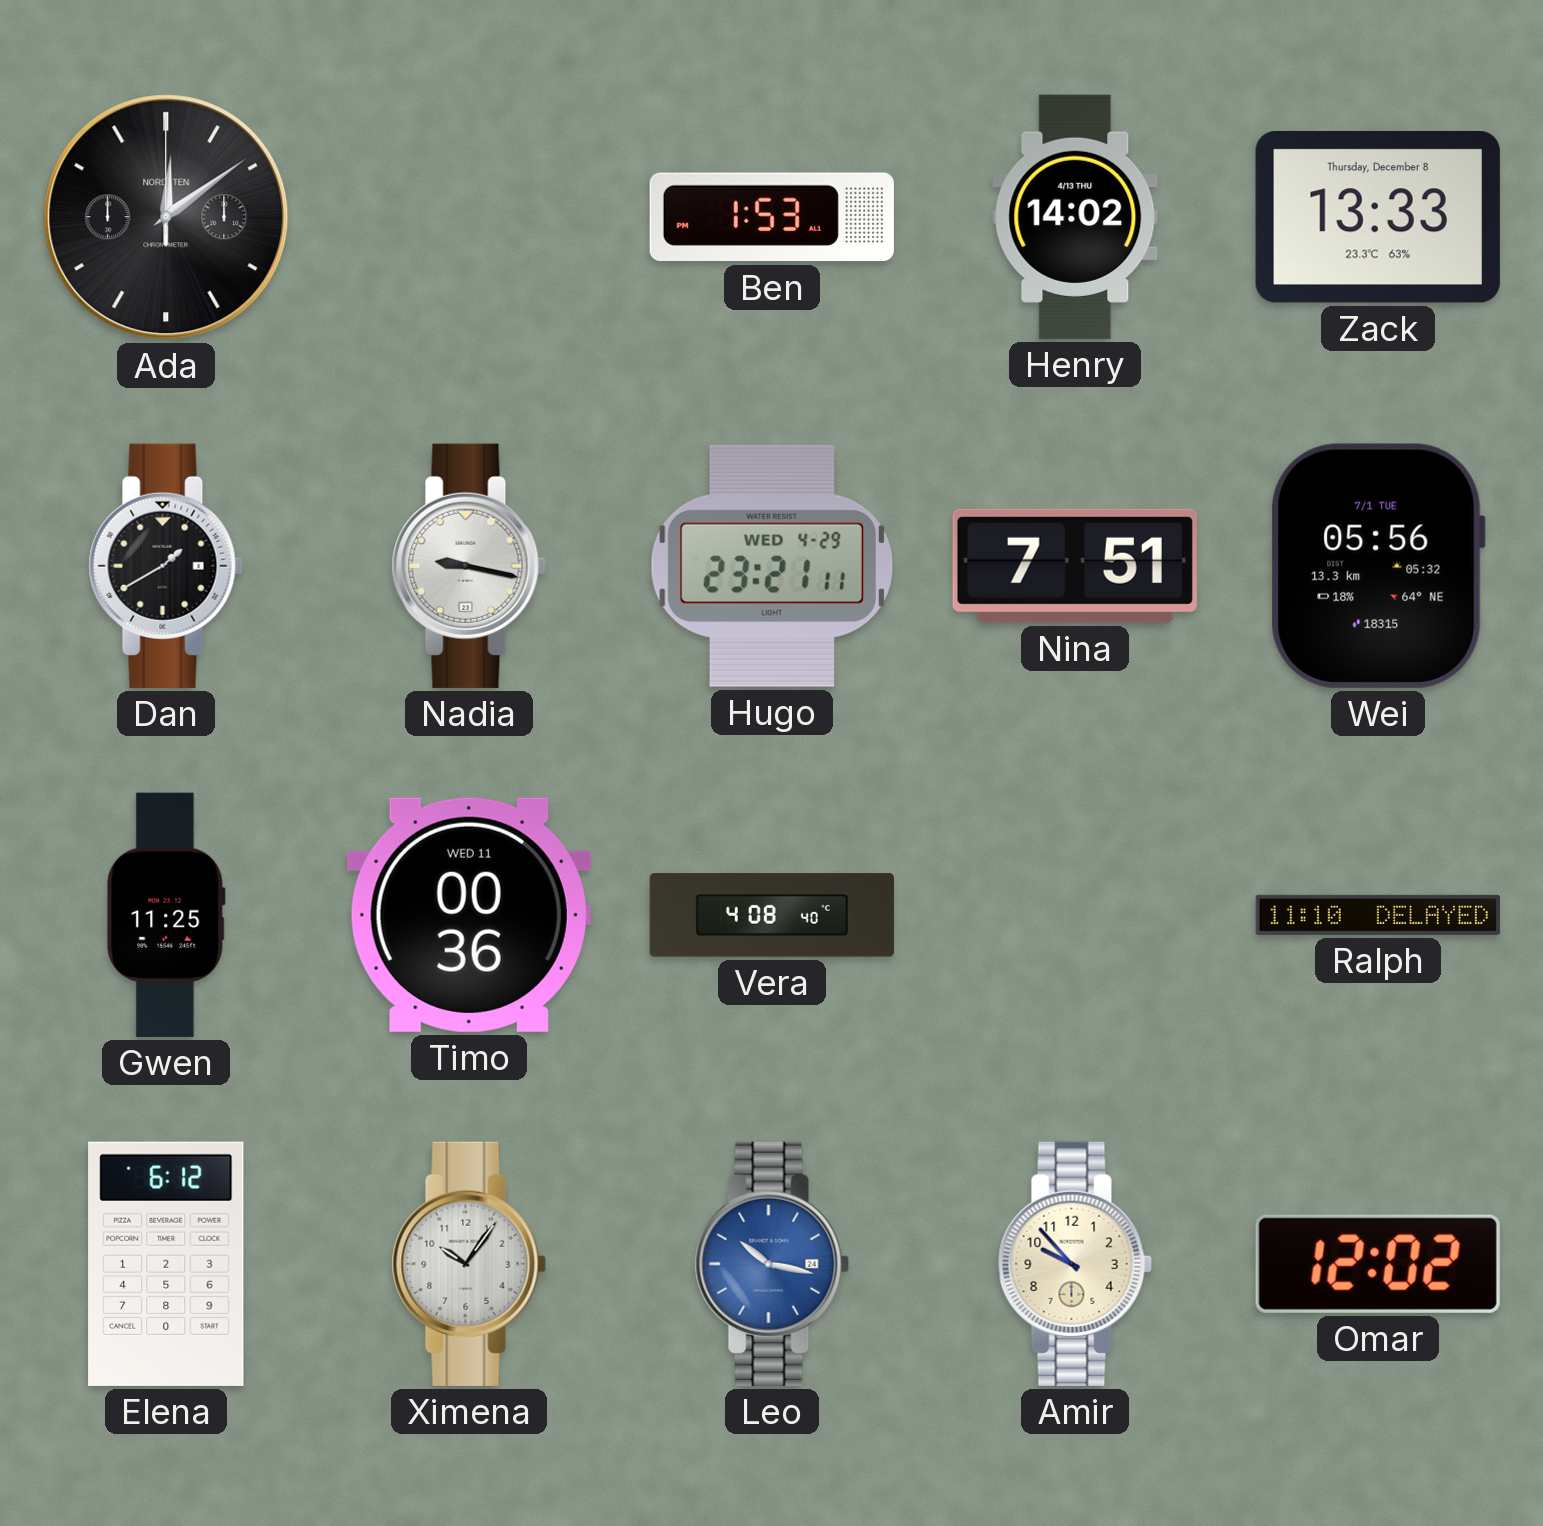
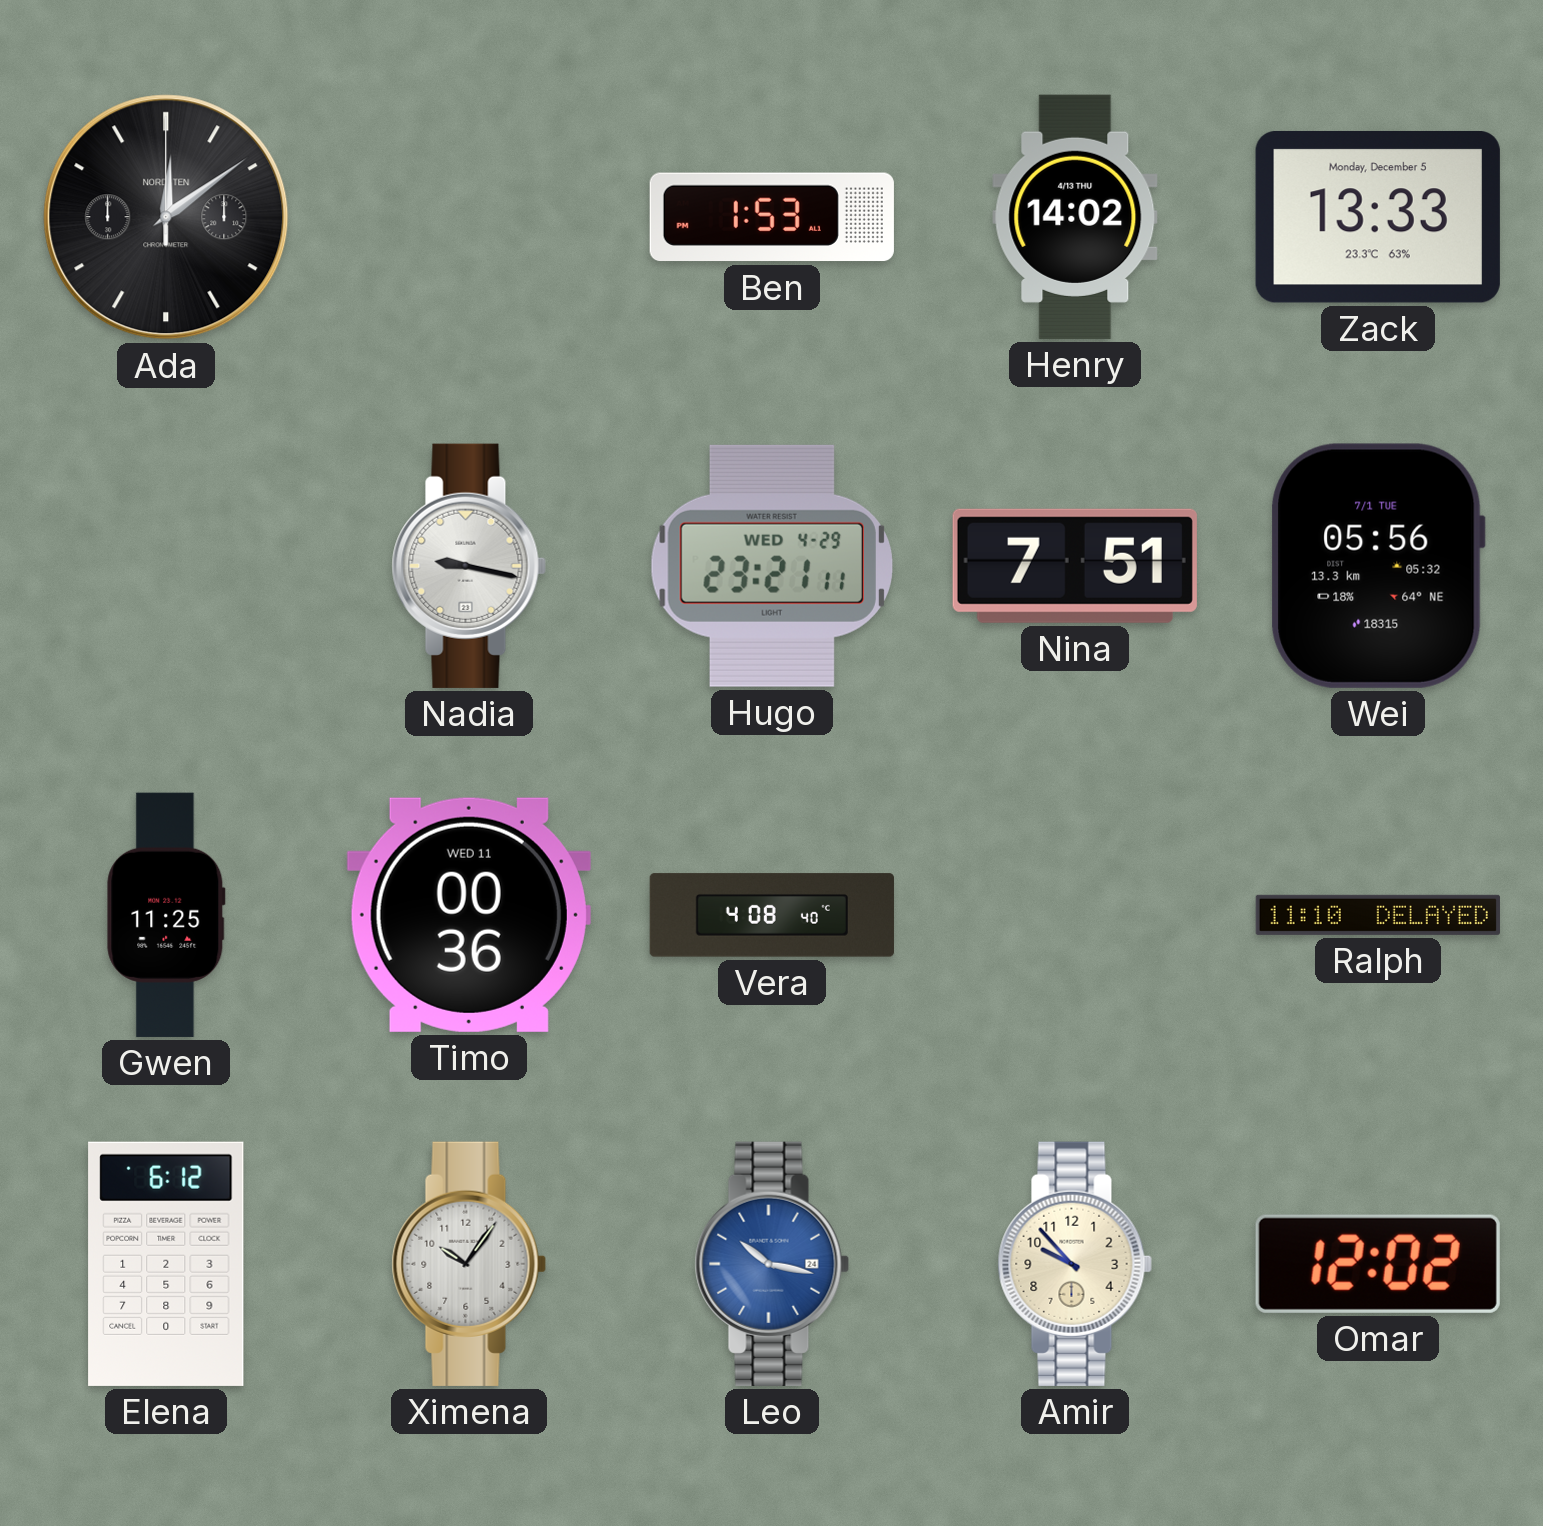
Zack date: Thursday, December 8 -> Monday, December 5
Dan: 1:40 -> none
